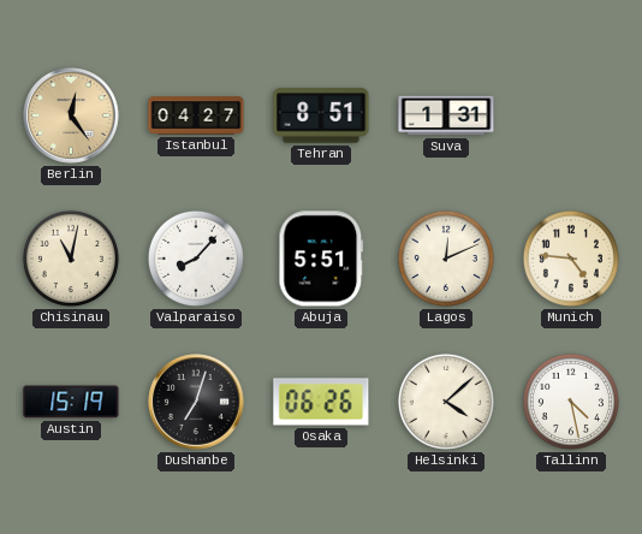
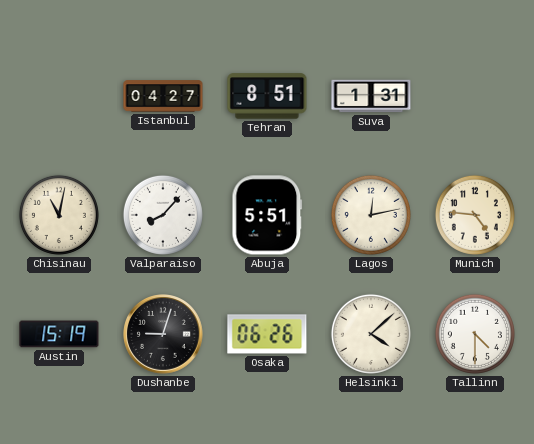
Berlin: 12:24 -> none
Lagos: 12:11 -> 12:13
Dushanbe: 7:03 -> 9:03
Tallinn: 4:28 -> 4:30
